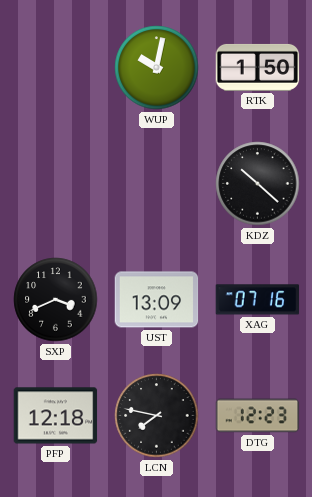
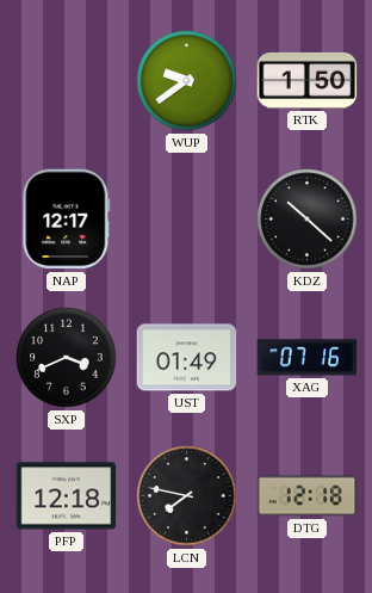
WUP: 10:02 -> 9:39
NAP: none -> 12:17
UST: 13:09 -> 01:49
DTG: 12:23 -> 12:18
